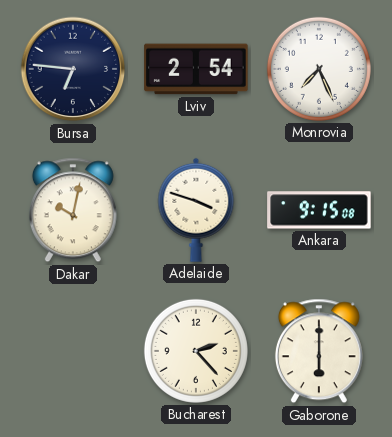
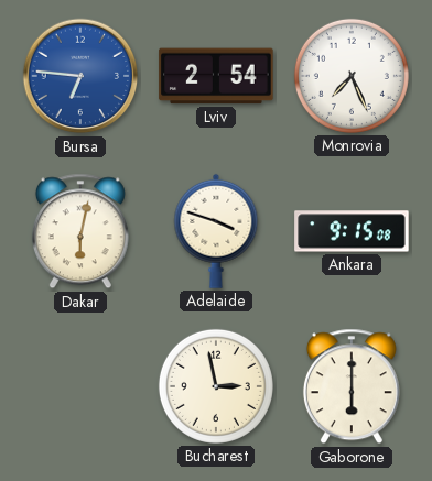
Bursa dial: navy -> blue
Dakar: 10:02 -> 6:02
Bucharest: 2:23 -> 2:58
